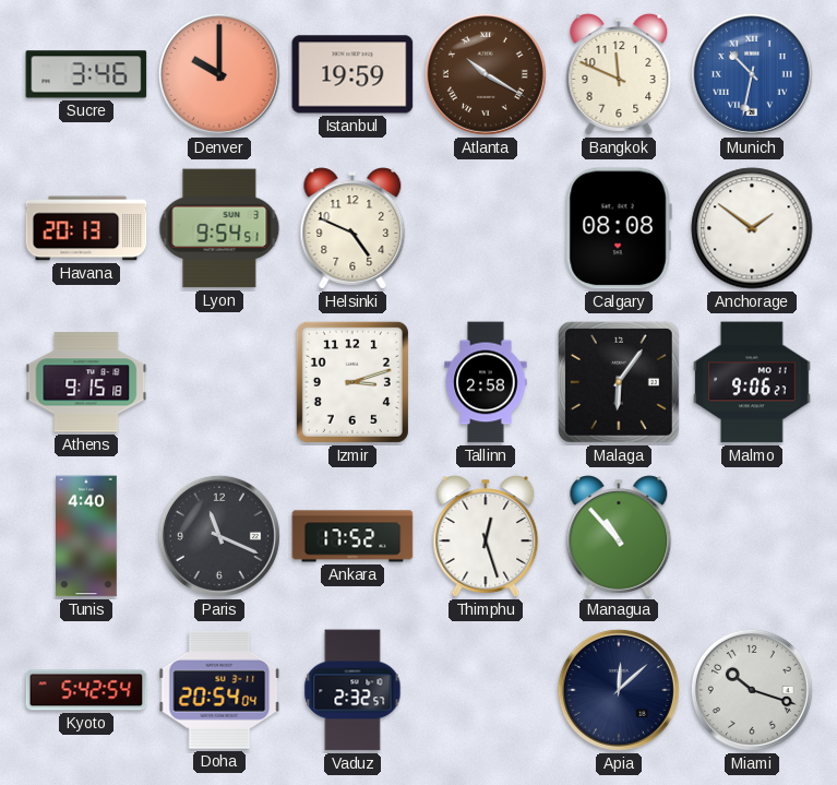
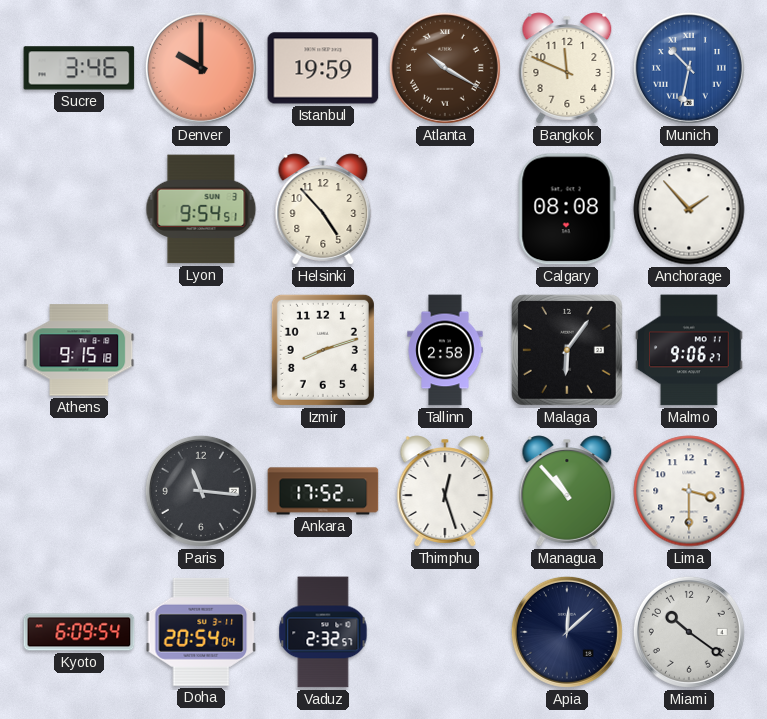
Havana: 20:13 -> none
Helsinki: 4:49 -> 4:53
Anchorage: 1:51 -> 1:53
Izmir: 3:12 -> 8:12
Tunis: 4:40 -> none
Paris: 11:19 -> 11:16
Lima: none -> 3:30
Kyoto: 5:42 -> 6:09
Miami: 10:18 -> 10:21
